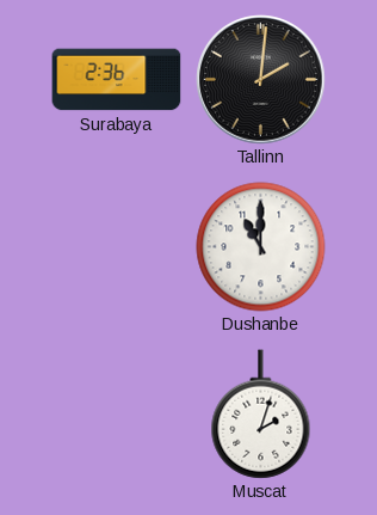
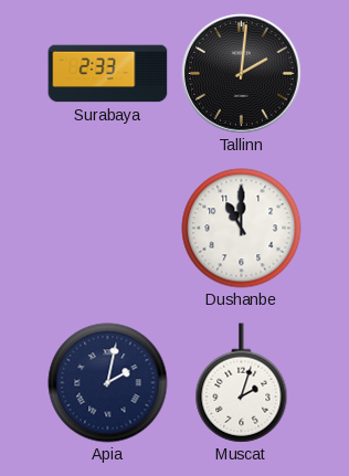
Surabaya: 2:36 -> 2:33
Apia: none -> 2:02
